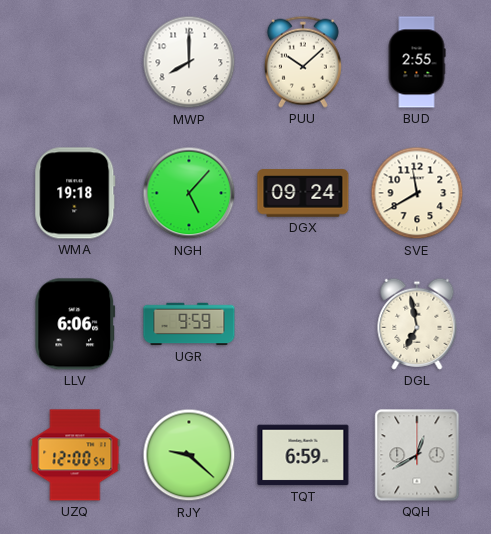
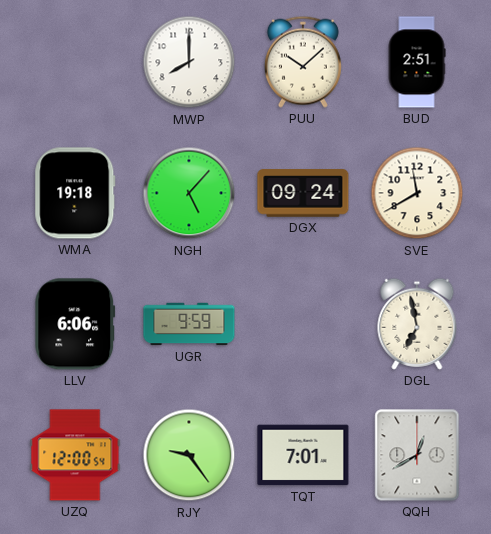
BUD: 2:55 -> 2:51
RJY: 9:22 -> 9:24
TQT: 6:59 -> 7:01
